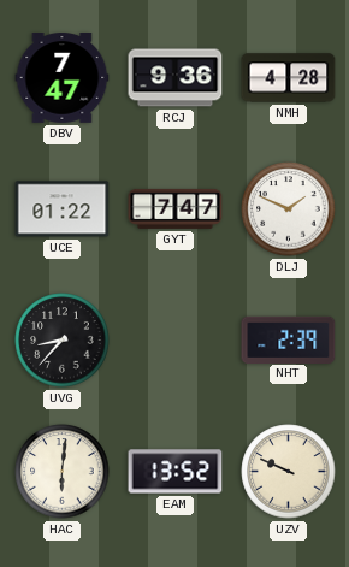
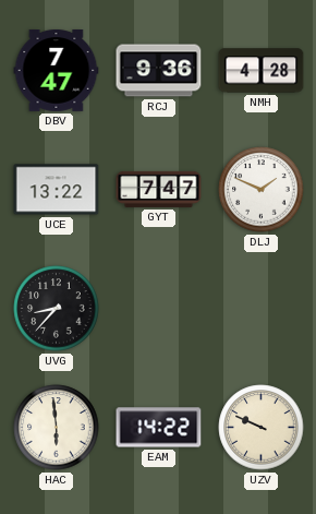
UCE: 01:22 -> 13:22
NHT: 2:39 -> none
HAC: 6:01 -> 5:59
EAM: 13:52 -> 14:22
